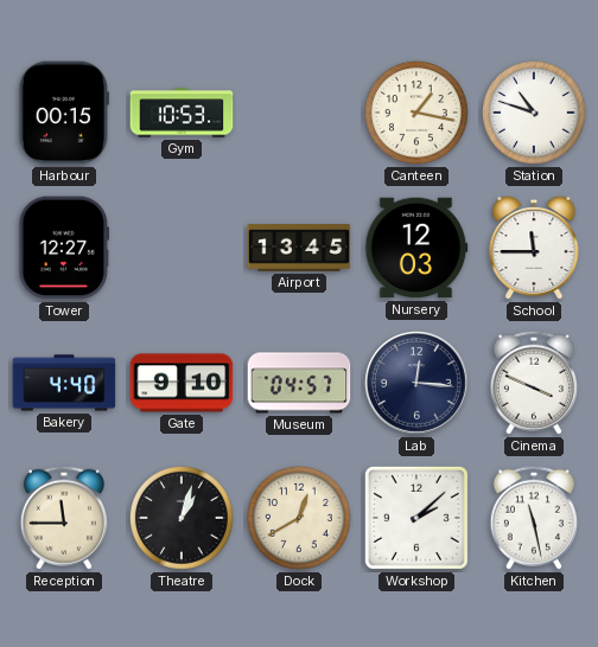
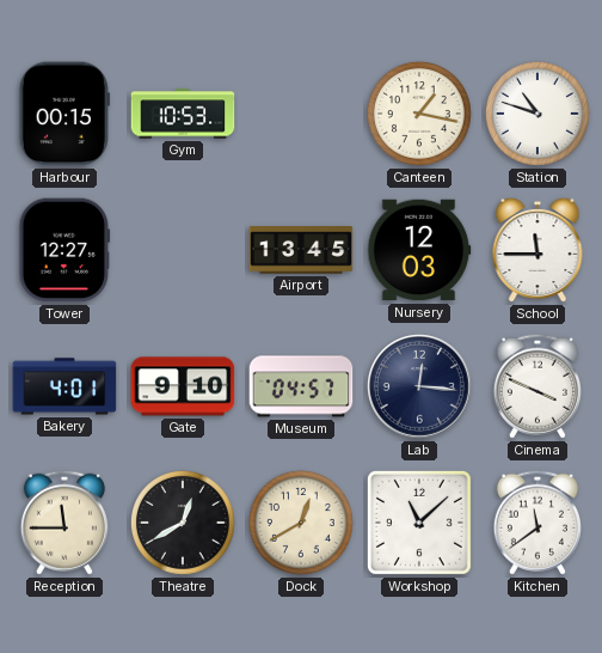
Bakery: 4:40 -> 4:01
Theatre: 1:03 -> 12:40
Workshop: 2:08 -> 11:08
Kitchen: 11:28 -> 11:39
